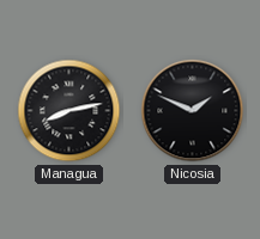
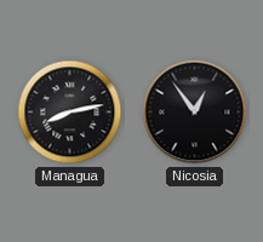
Nicosia: 1:49 -> 12:54
